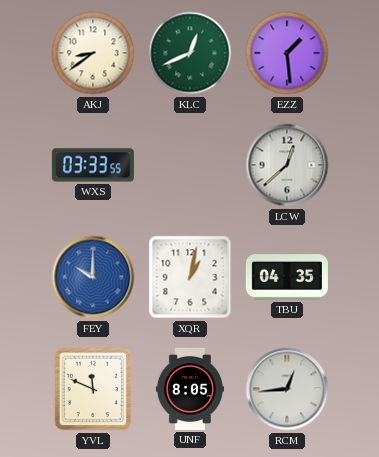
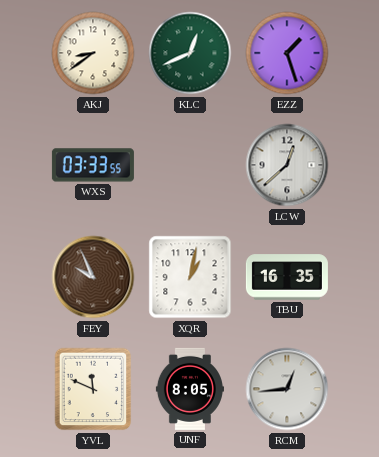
EZZ: 1:29 -> 1:27
FEY: 10:00 -> 9:56
FEY dial: blue -> brown
TBU: 04:35 -> 16:35
